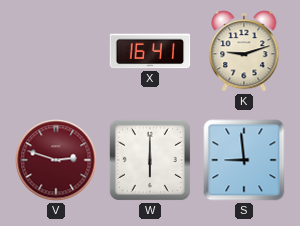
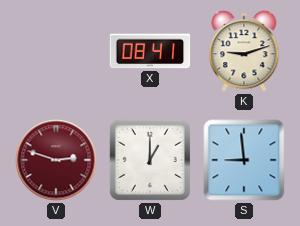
X: 16:41 -> 08:41
W: 6:00 -> 1:00
